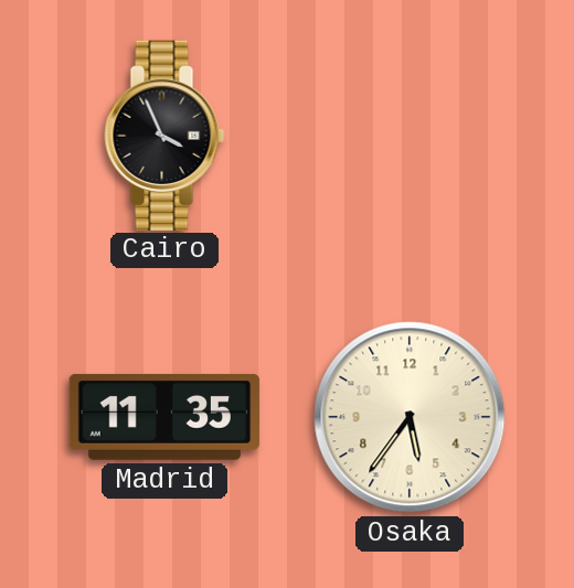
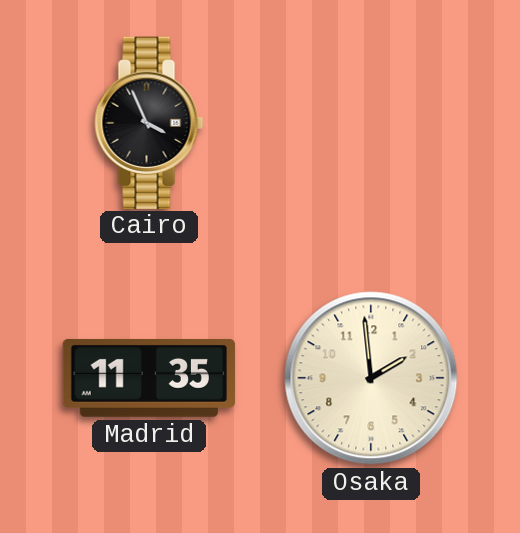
Osaka: 5:36 -> 1:59
